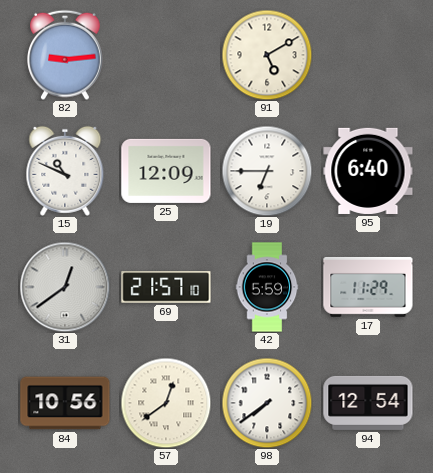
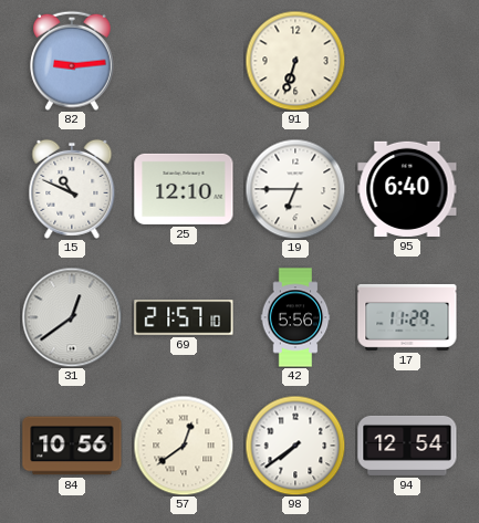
91: 5:10 -> 6:33
25: 12:09 -> 12:10
42: 5:59 -> 5:56
